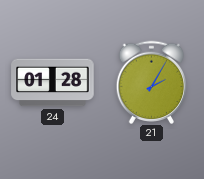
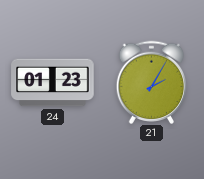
24: 01:28 -> 01:23
